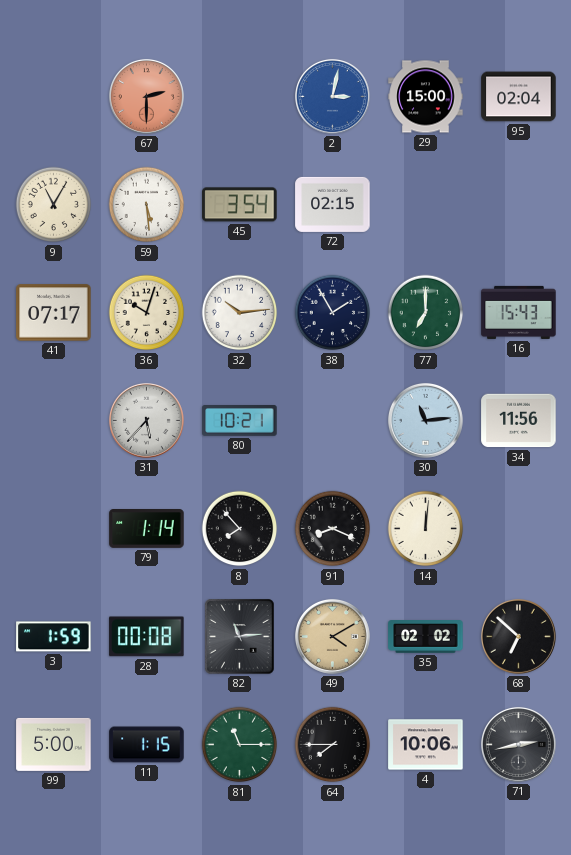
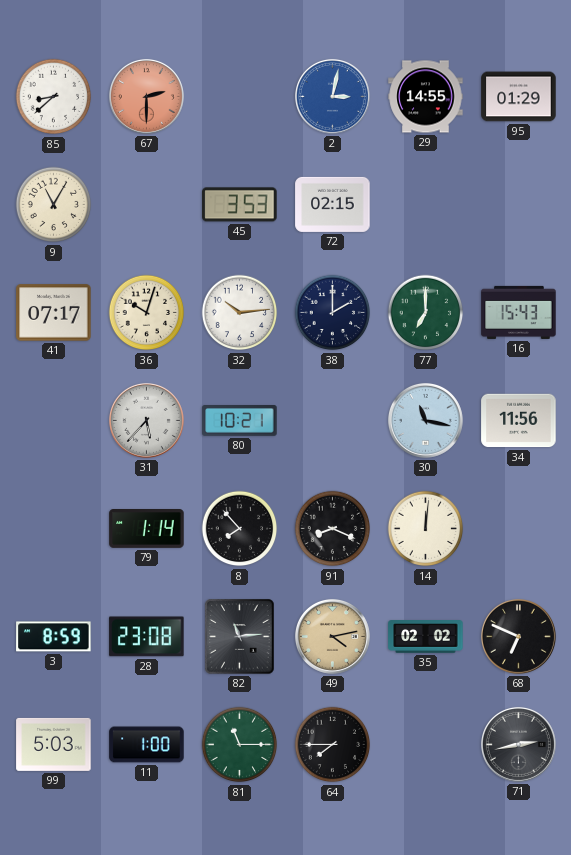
85: none -> 8:38
29: 15:00 -> 14:55
95: 02:04 -> 01:29
59: 5:29 -> none
45: 3:54 -> 3:53
38: 1:55 -> 2:00
30: 11:14 -> 11:17
3: 1:59 -> 8:59
28: 00:08 -> 23:08
49: 4:10 -> 4:13
68: 6:52 -> 6:49
99: 5:00 -> 5:03
11: 1:15 -> 1:00
4: 10:06 -> none
